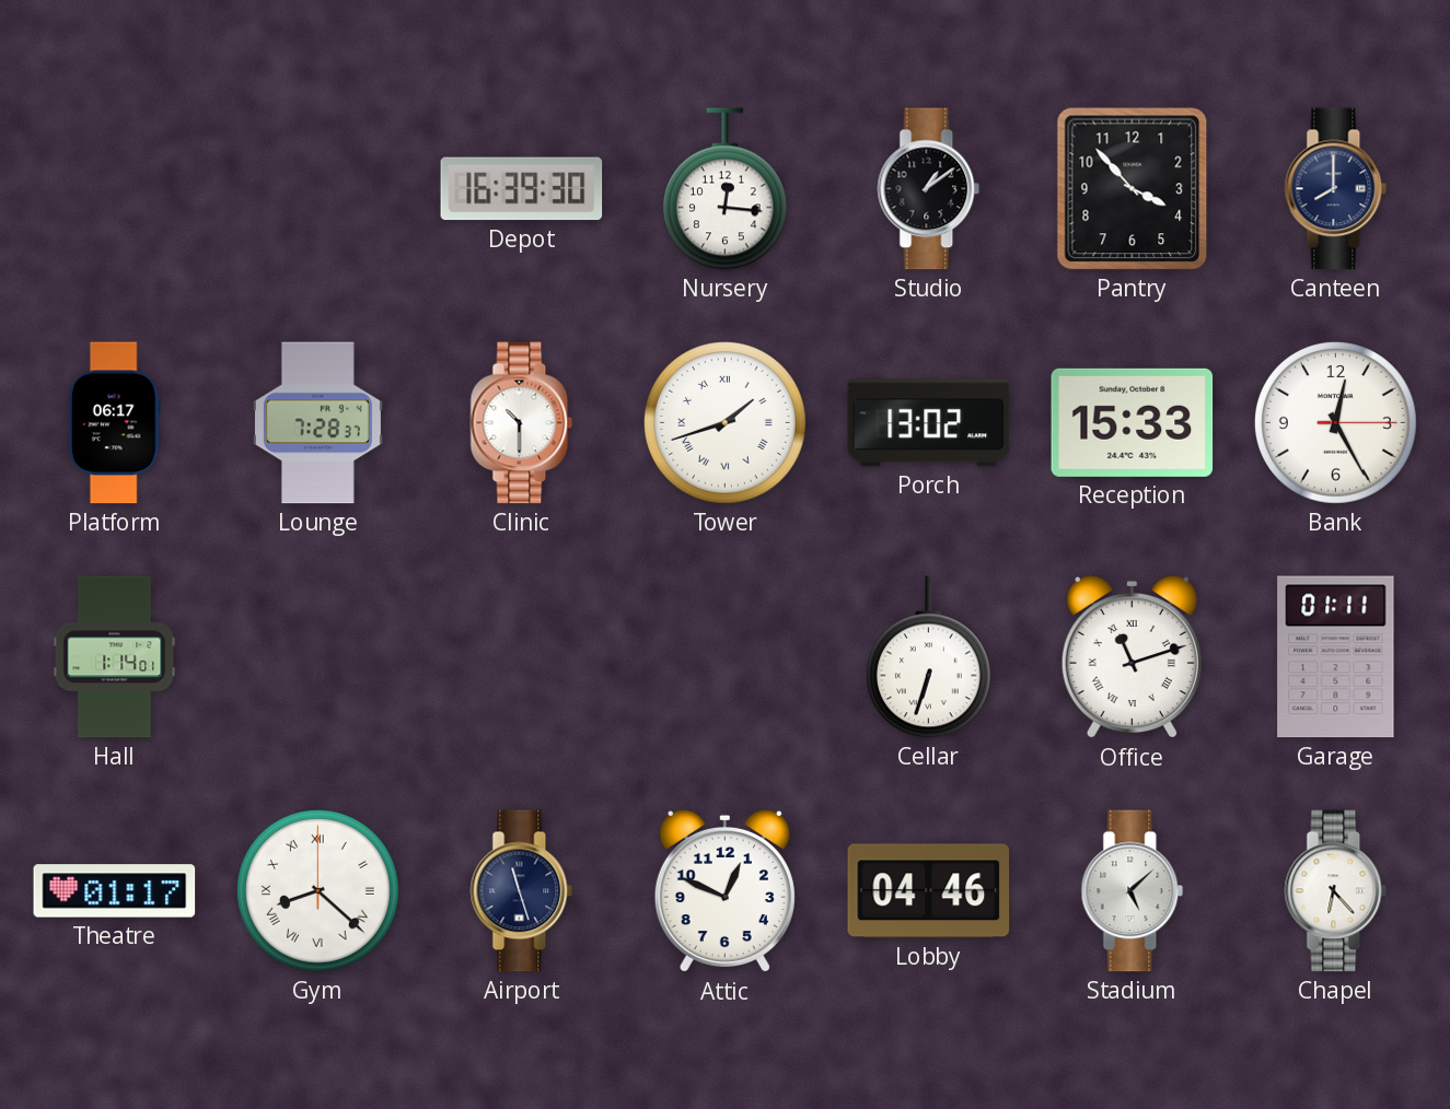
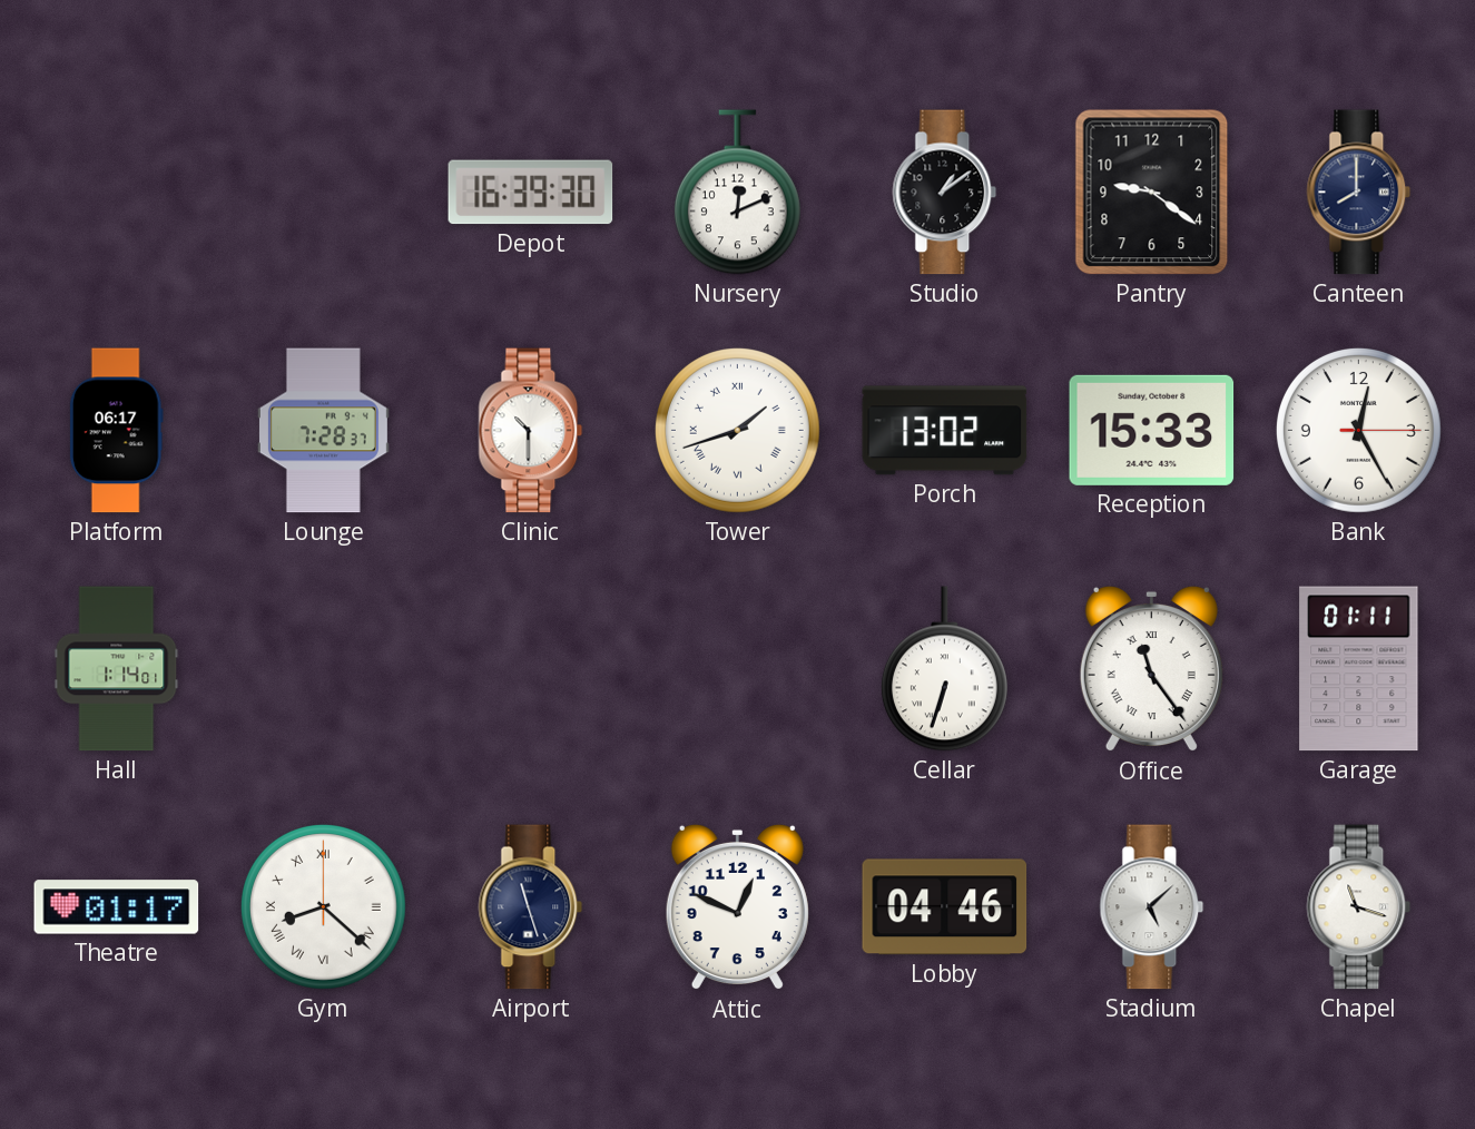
Nursery: 12:16 -> 12:11
Pantry: 3:53 -> 9:21
Office: 11:12 -> 11:24
Chapel: 6:23 -> 11:18
